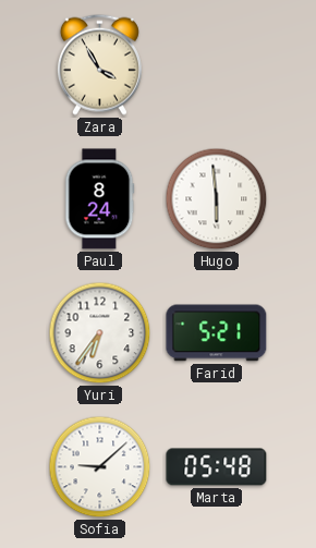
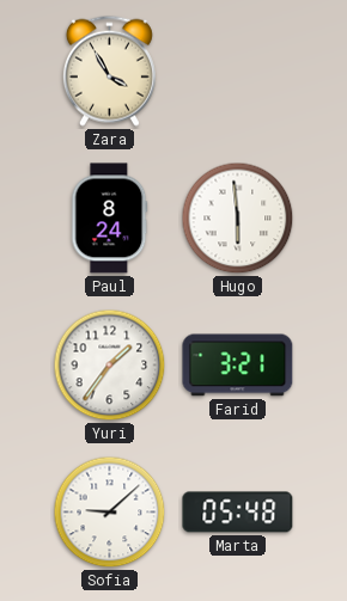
Yuri: 6:36 -> 1:36
Farid: 5:21 -> 3:21
